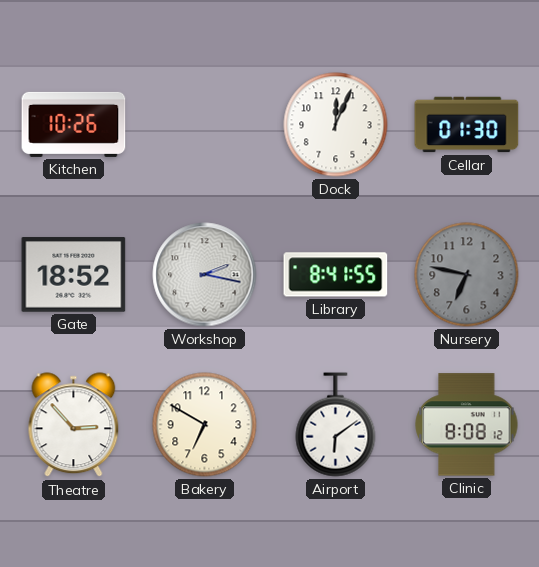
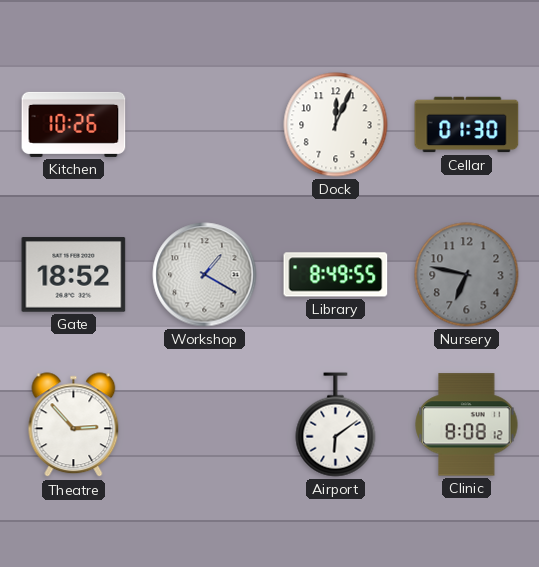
Workshop: 2:17 -> 1:20
Library: 8:41 -> 8:49
Bakery: 6:50 -> none
